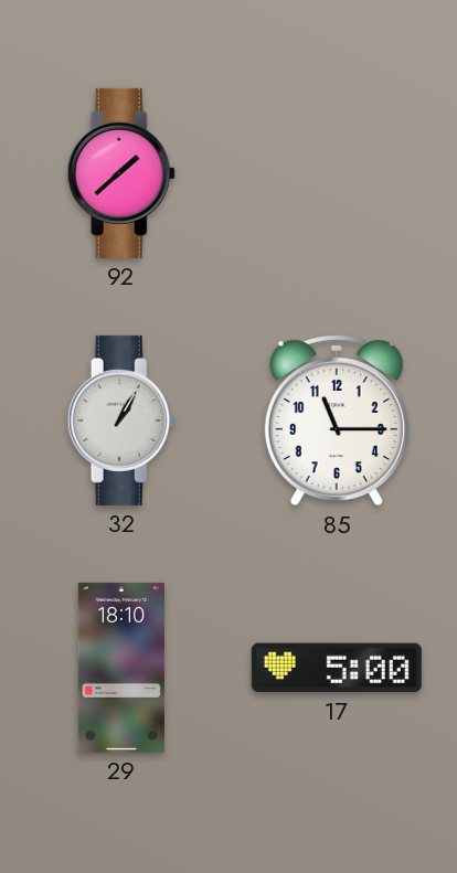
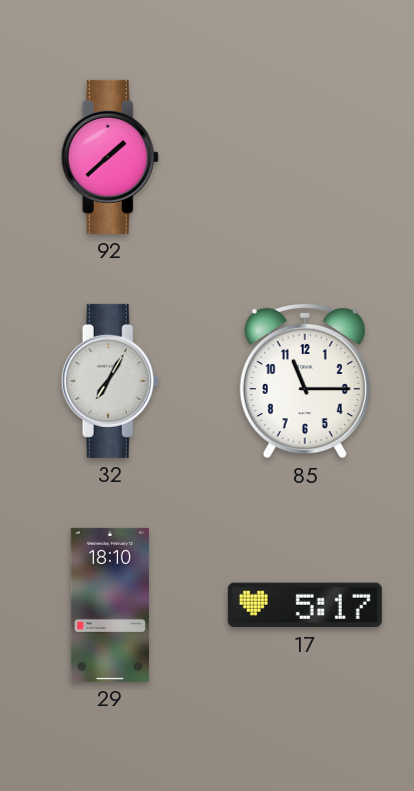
32: 1:05 -> 7:05
17: 5:00 -> 5:17
